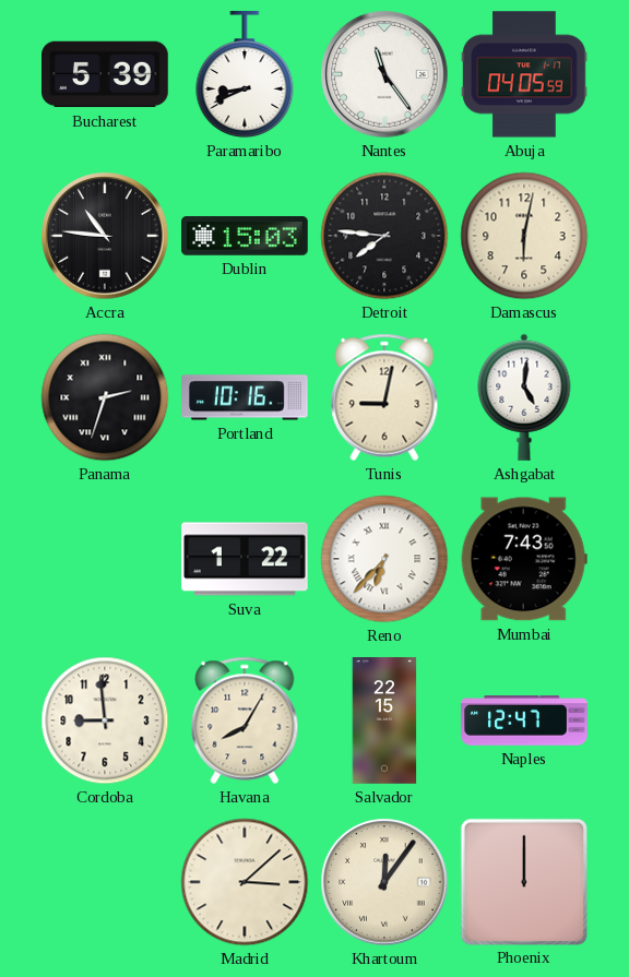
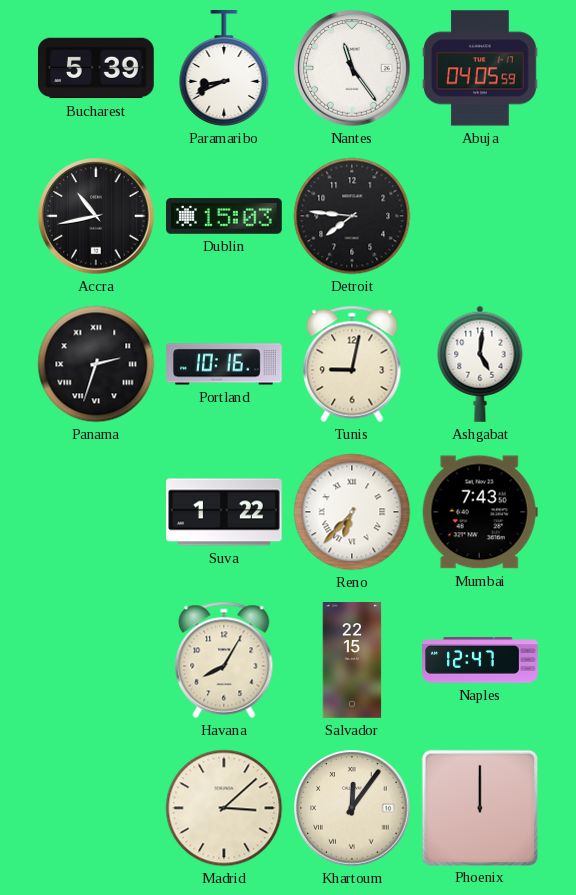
Accra: 10:46 -> 10:43
Damascus: 6:02 -> none
Cordoba: 8:59 -> none
